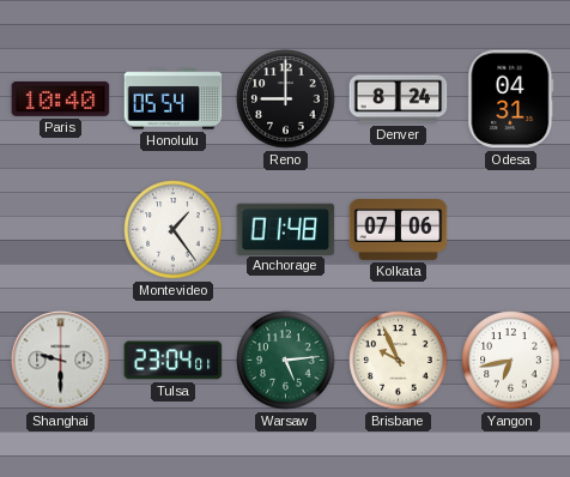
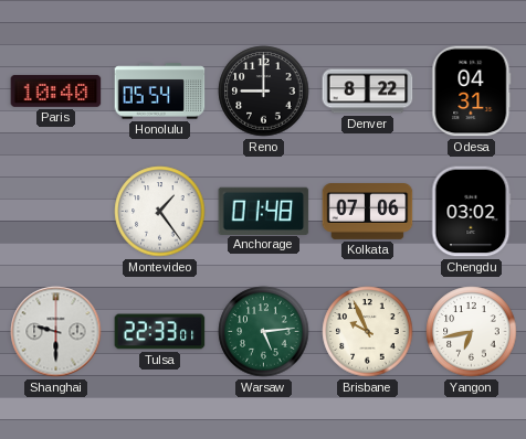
Denver: 8:24 -> 8:22
Chengdu: none -> 03:02
Tulsa: 23:04 -> 22:33
